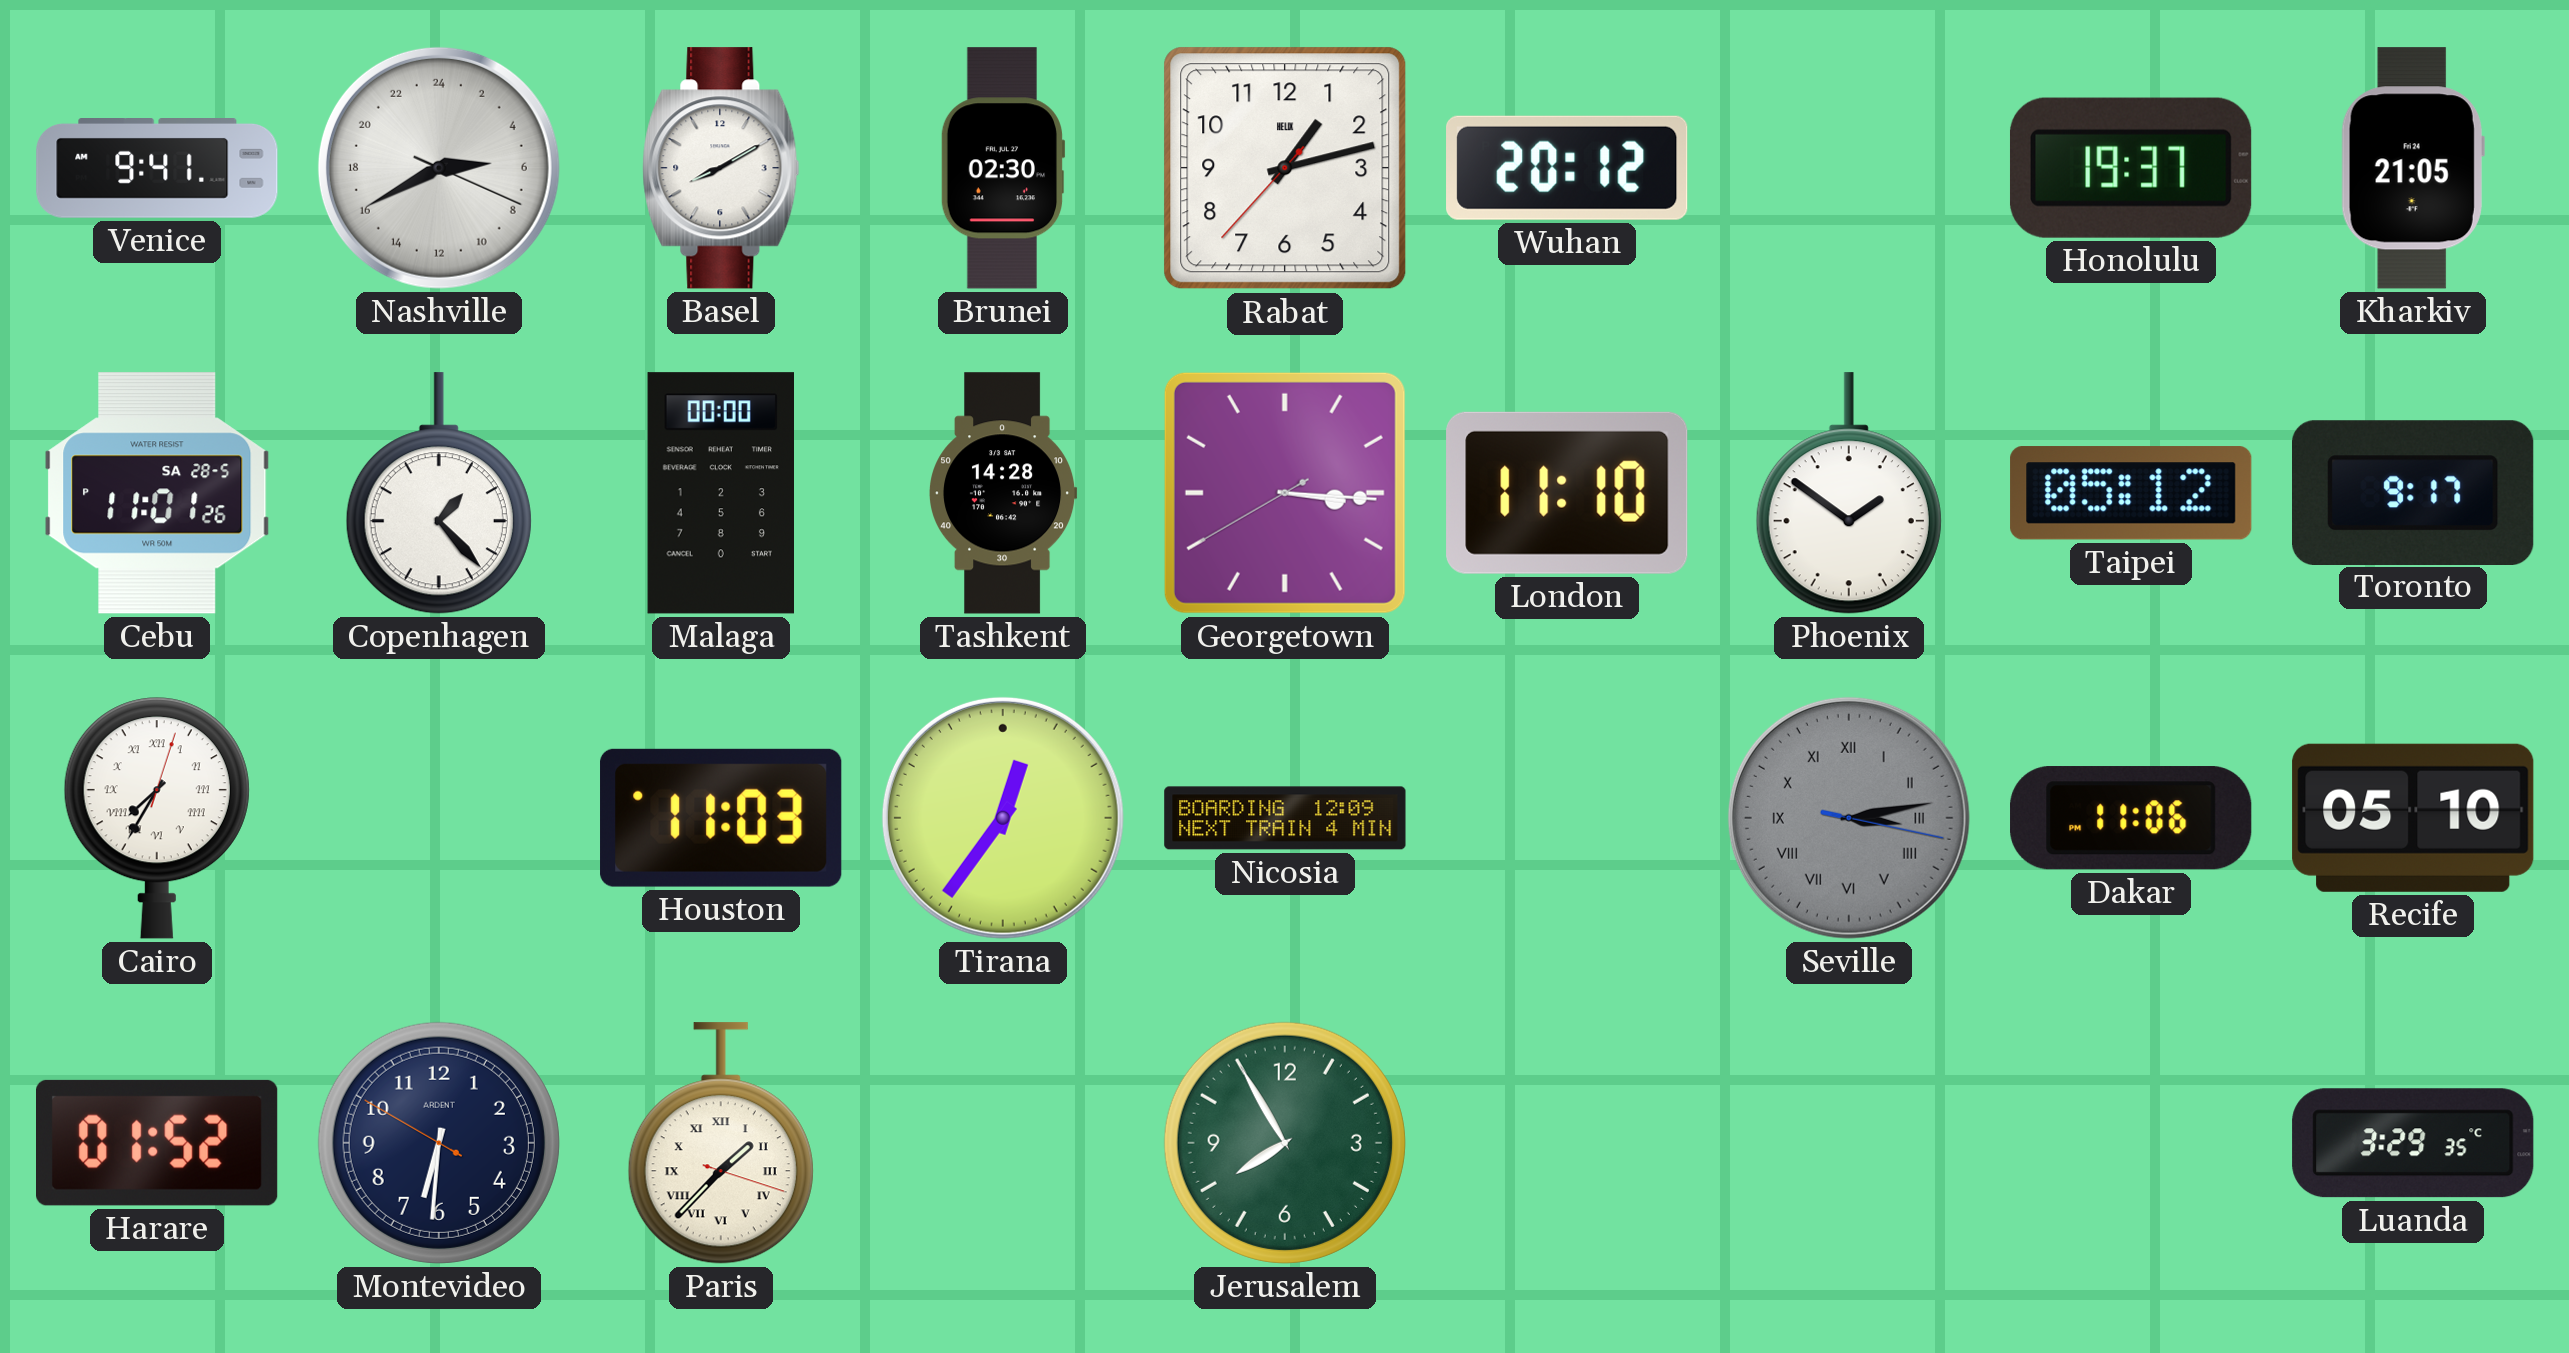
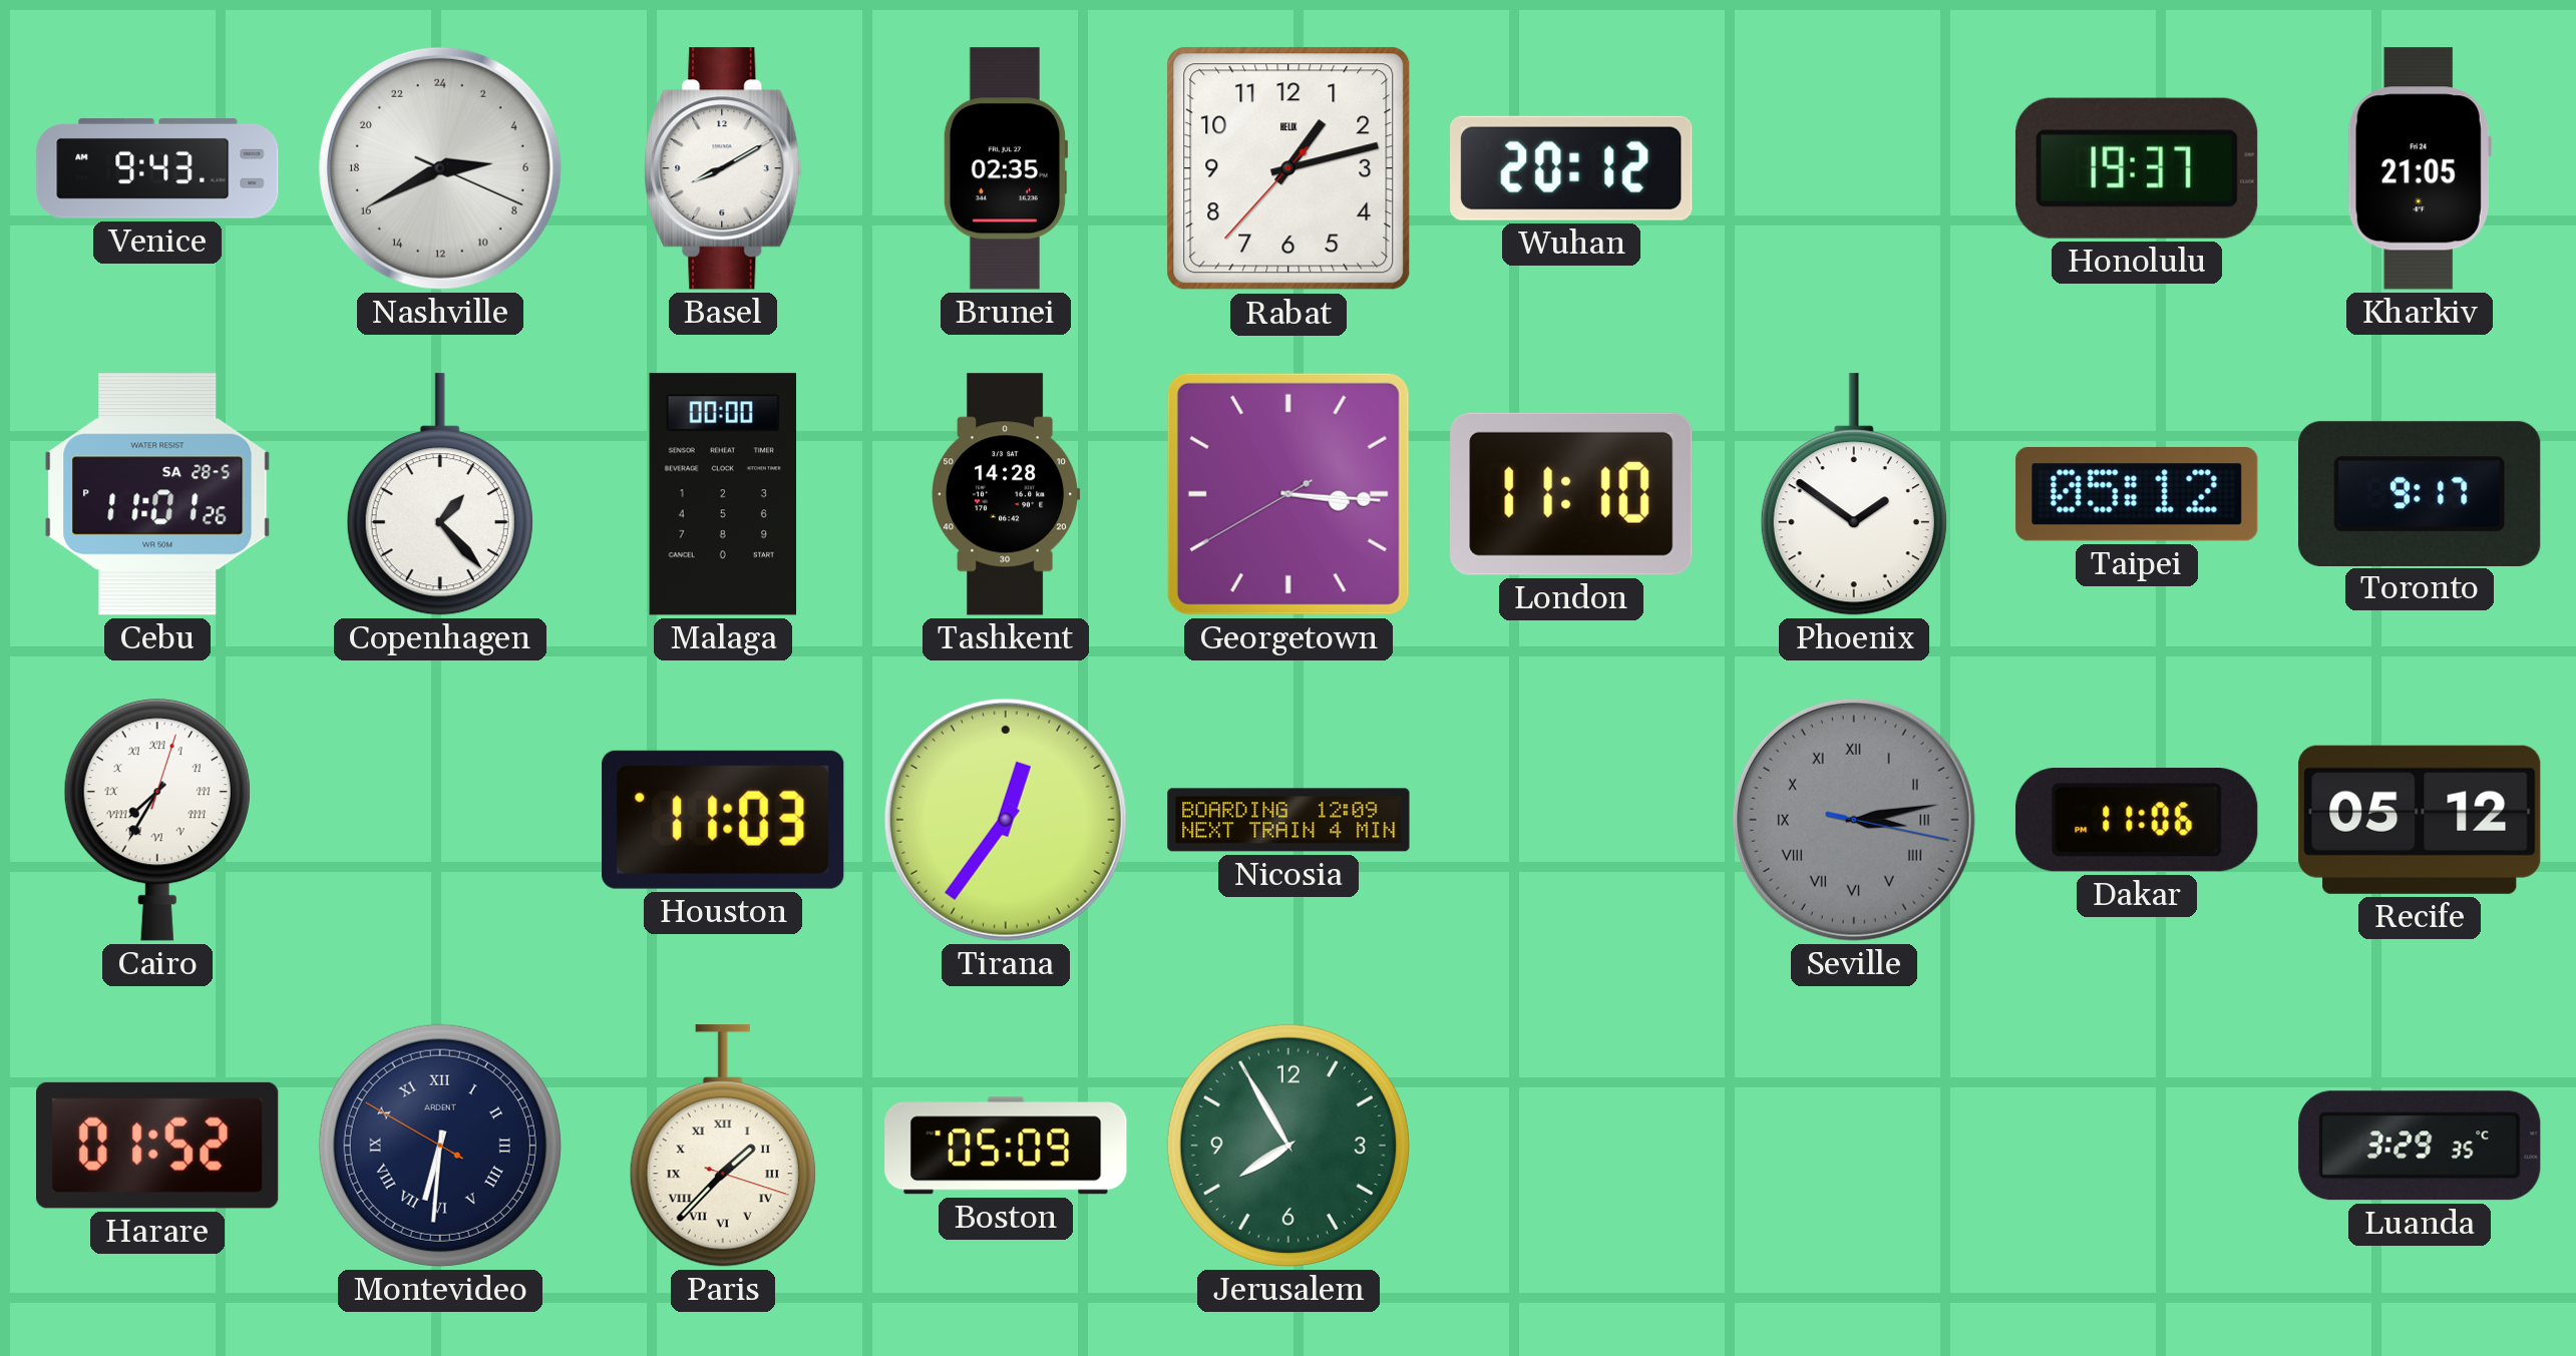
Venice: 9:41 -> 9:43
Brunei: 02:30 -> 02:35
Recife: 05:10 -> 05:12
Montevideo numerals: Arabic -> Roman
Boston: none -> 05:09
